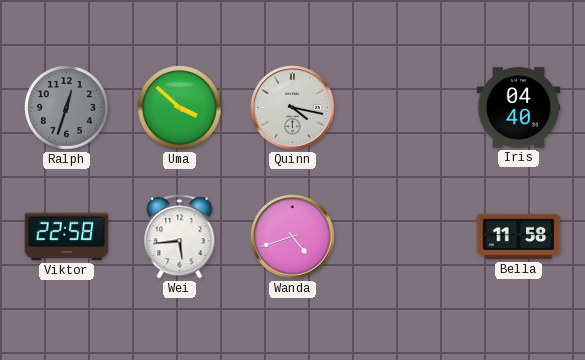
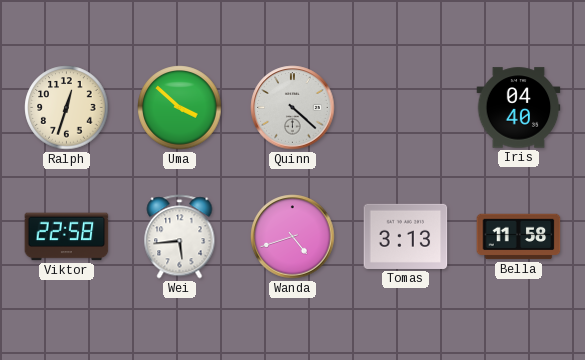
Ralph dial: grey -> cream
Quinn: 4:17 -> 4:22
Tomas: none -> 3:13
